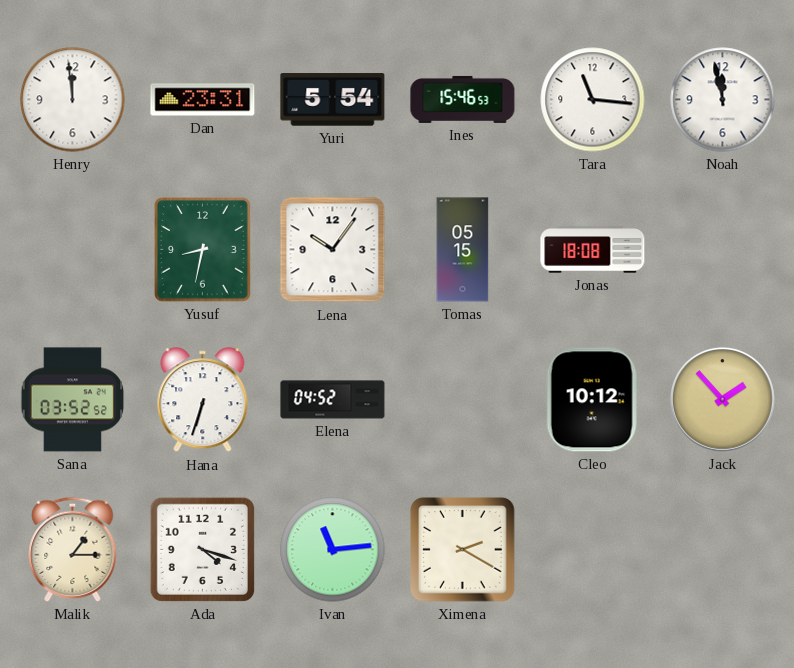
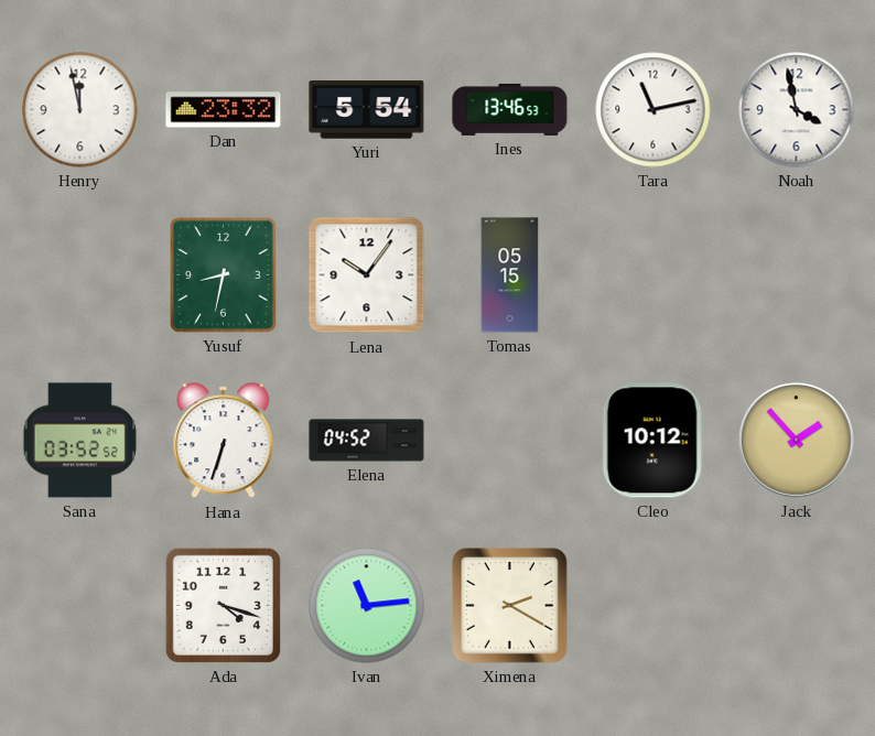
Henry: 11:59 -> 11:58
Dan: 23:31 -> 23:32
Ines: 15:46 -> 13:46
Tara: 11:16 -> 11:13
Noah: 11:58 -> 3:58
Jonas: 18:08 -> none
Malik: 1:15 -> none
